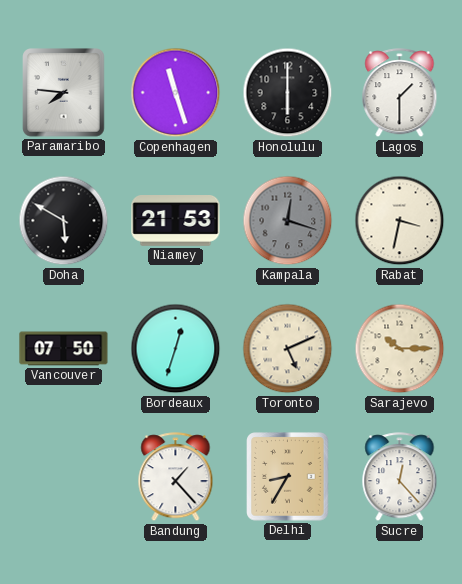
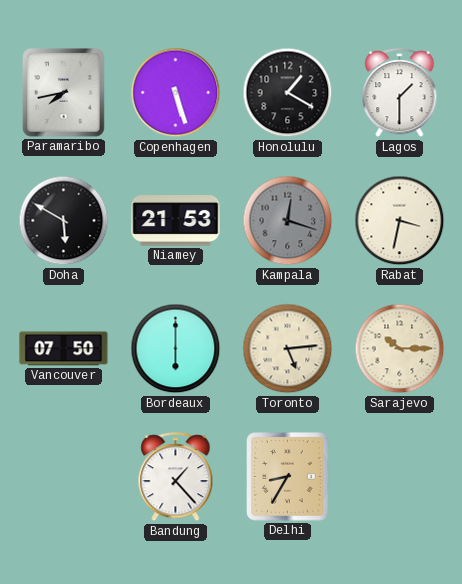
Paramaribo: 7:46 -> 7:43
Copenhagen: 11:27 -> 5:27
Honolulu: 6:00 -> 1:20
Bordeaux: 12:33 -> 6:00
Toronto: 5:11 -> 5:14
Sucre: 12:23 -> none
